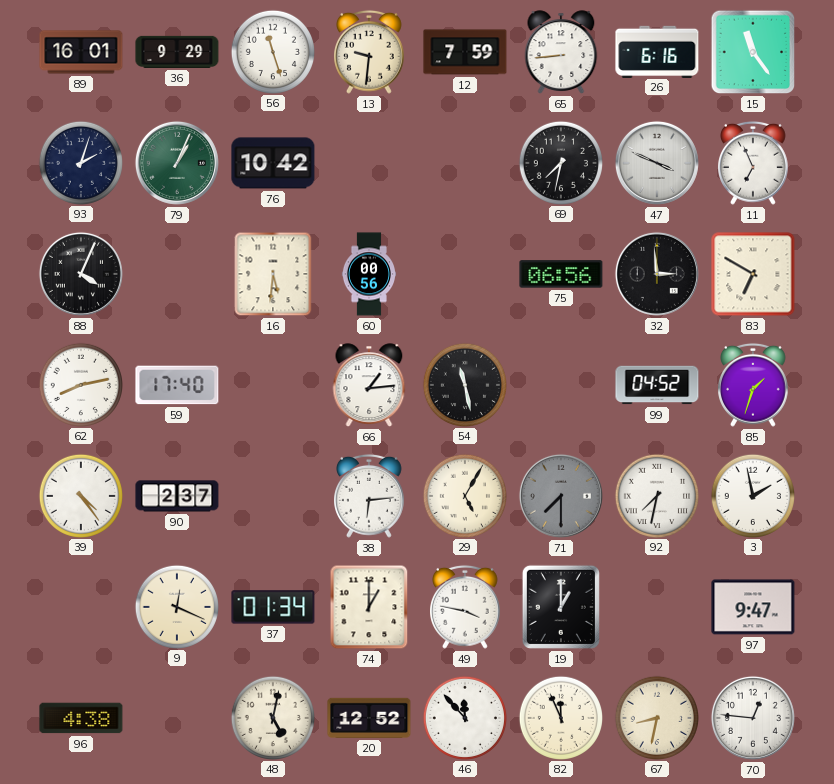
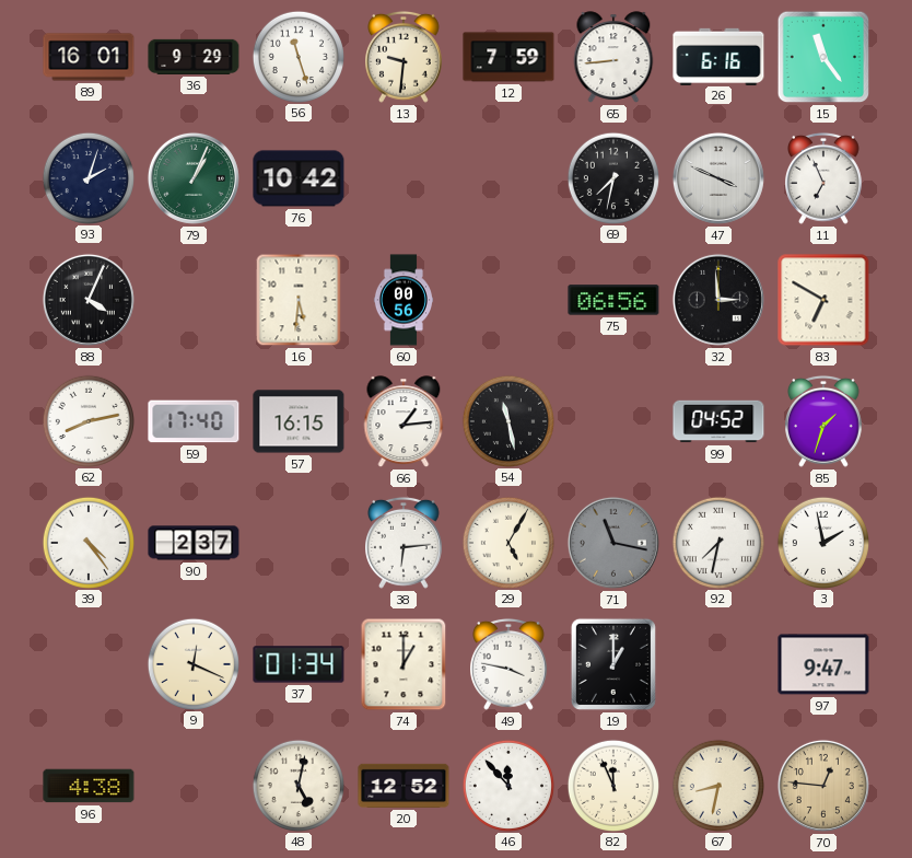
57: none -> 16:15
71: 7:30 -> 11:17
70 dial: white -> champagne
